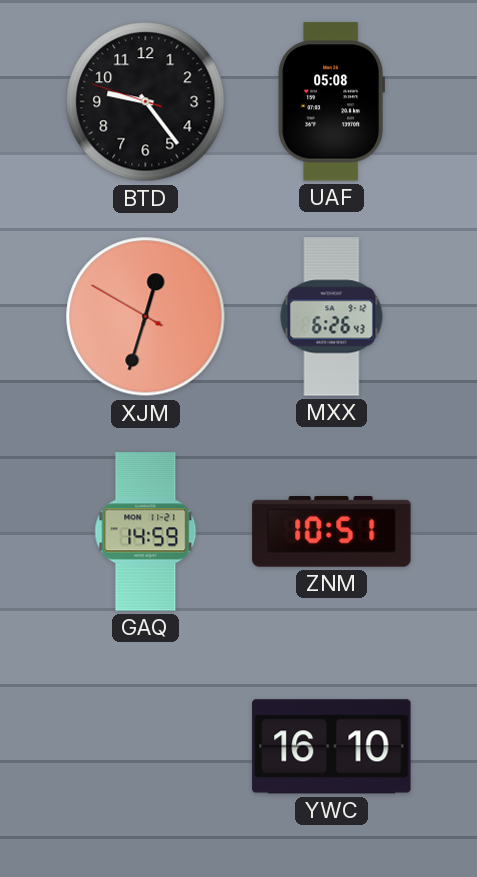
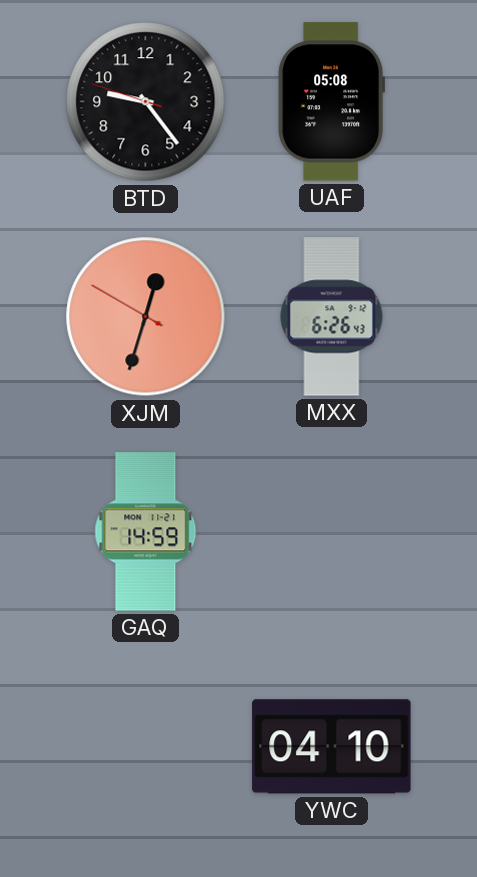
ZNM: 10:51 -> none
YWC: 16:10 -> 04:10
